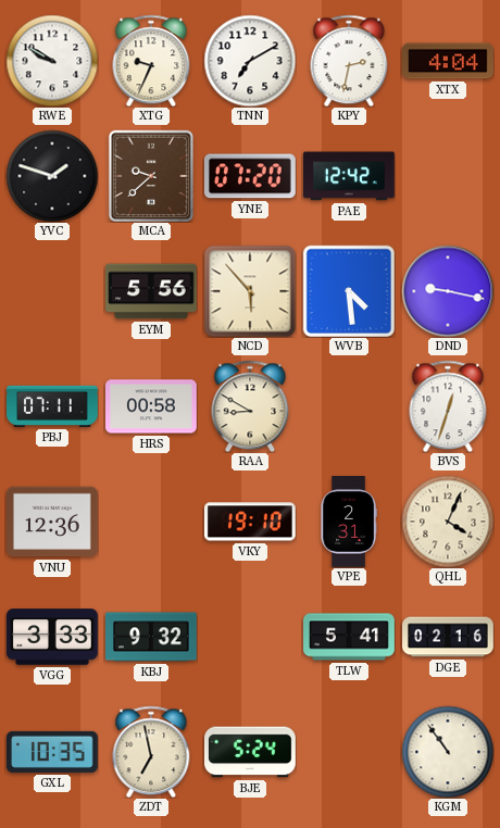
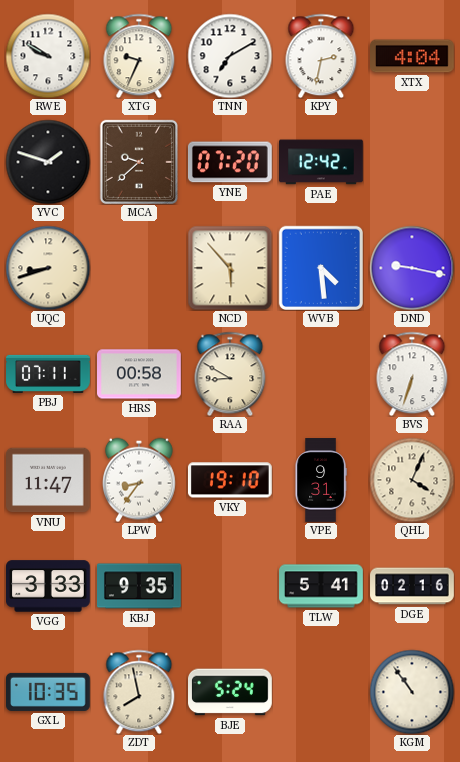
UQC: none -> 8:42
EYM: 5:56 -> none
BVS: 12:33 -> 6:33
VNU: 12:36 -> 11:47
LPW: none -> 8:36
VPE: 2:31 -> 9:31
KBJ: 9:32 -> 9:35
ZDT: 6:58 -> 7:58
